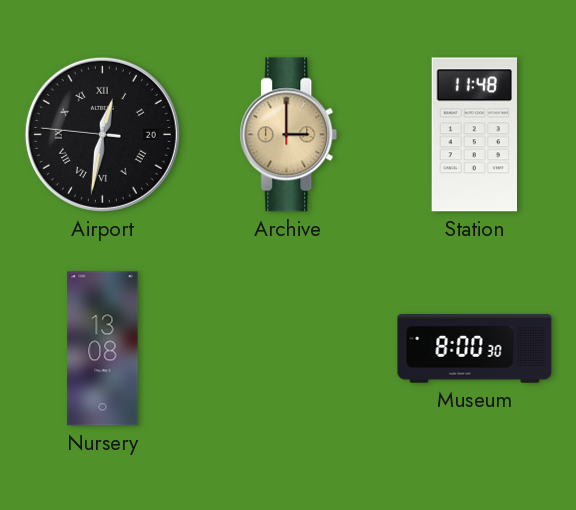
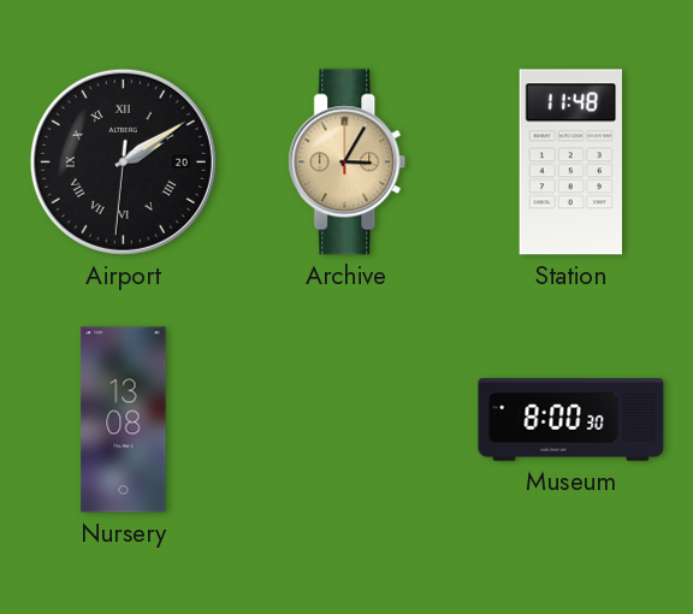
Airport: 12:31 -> 2:09
Archive: 3:00 -> 3:05
